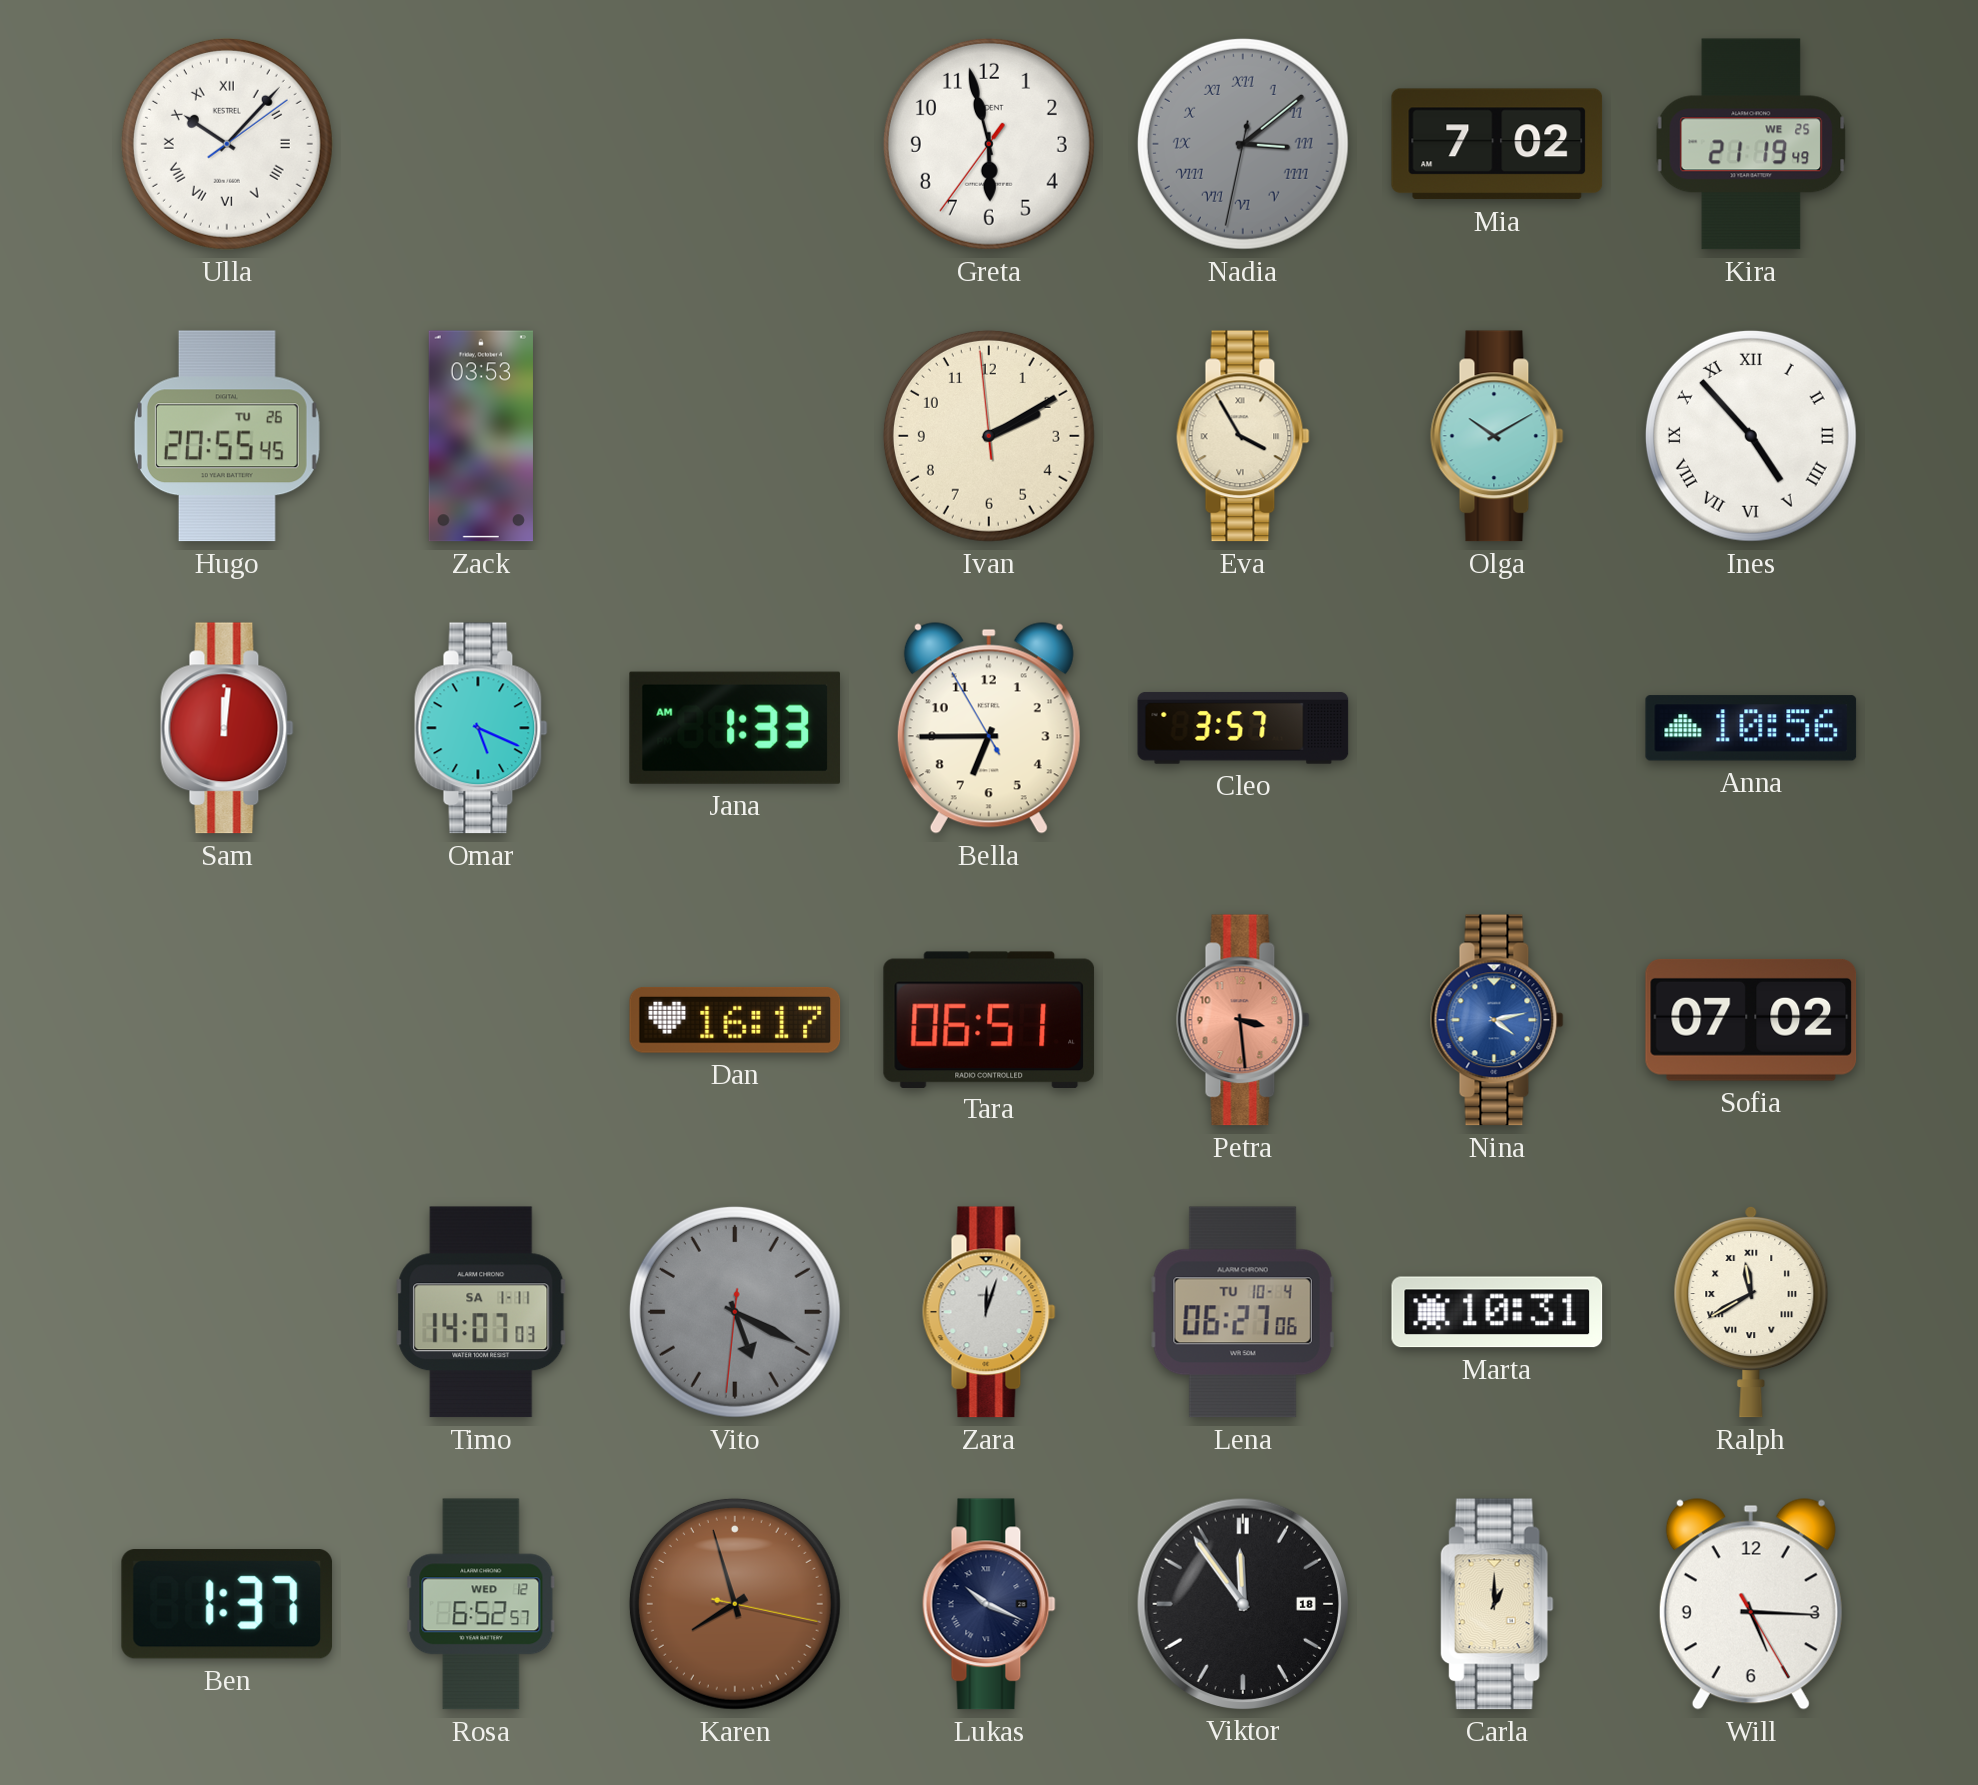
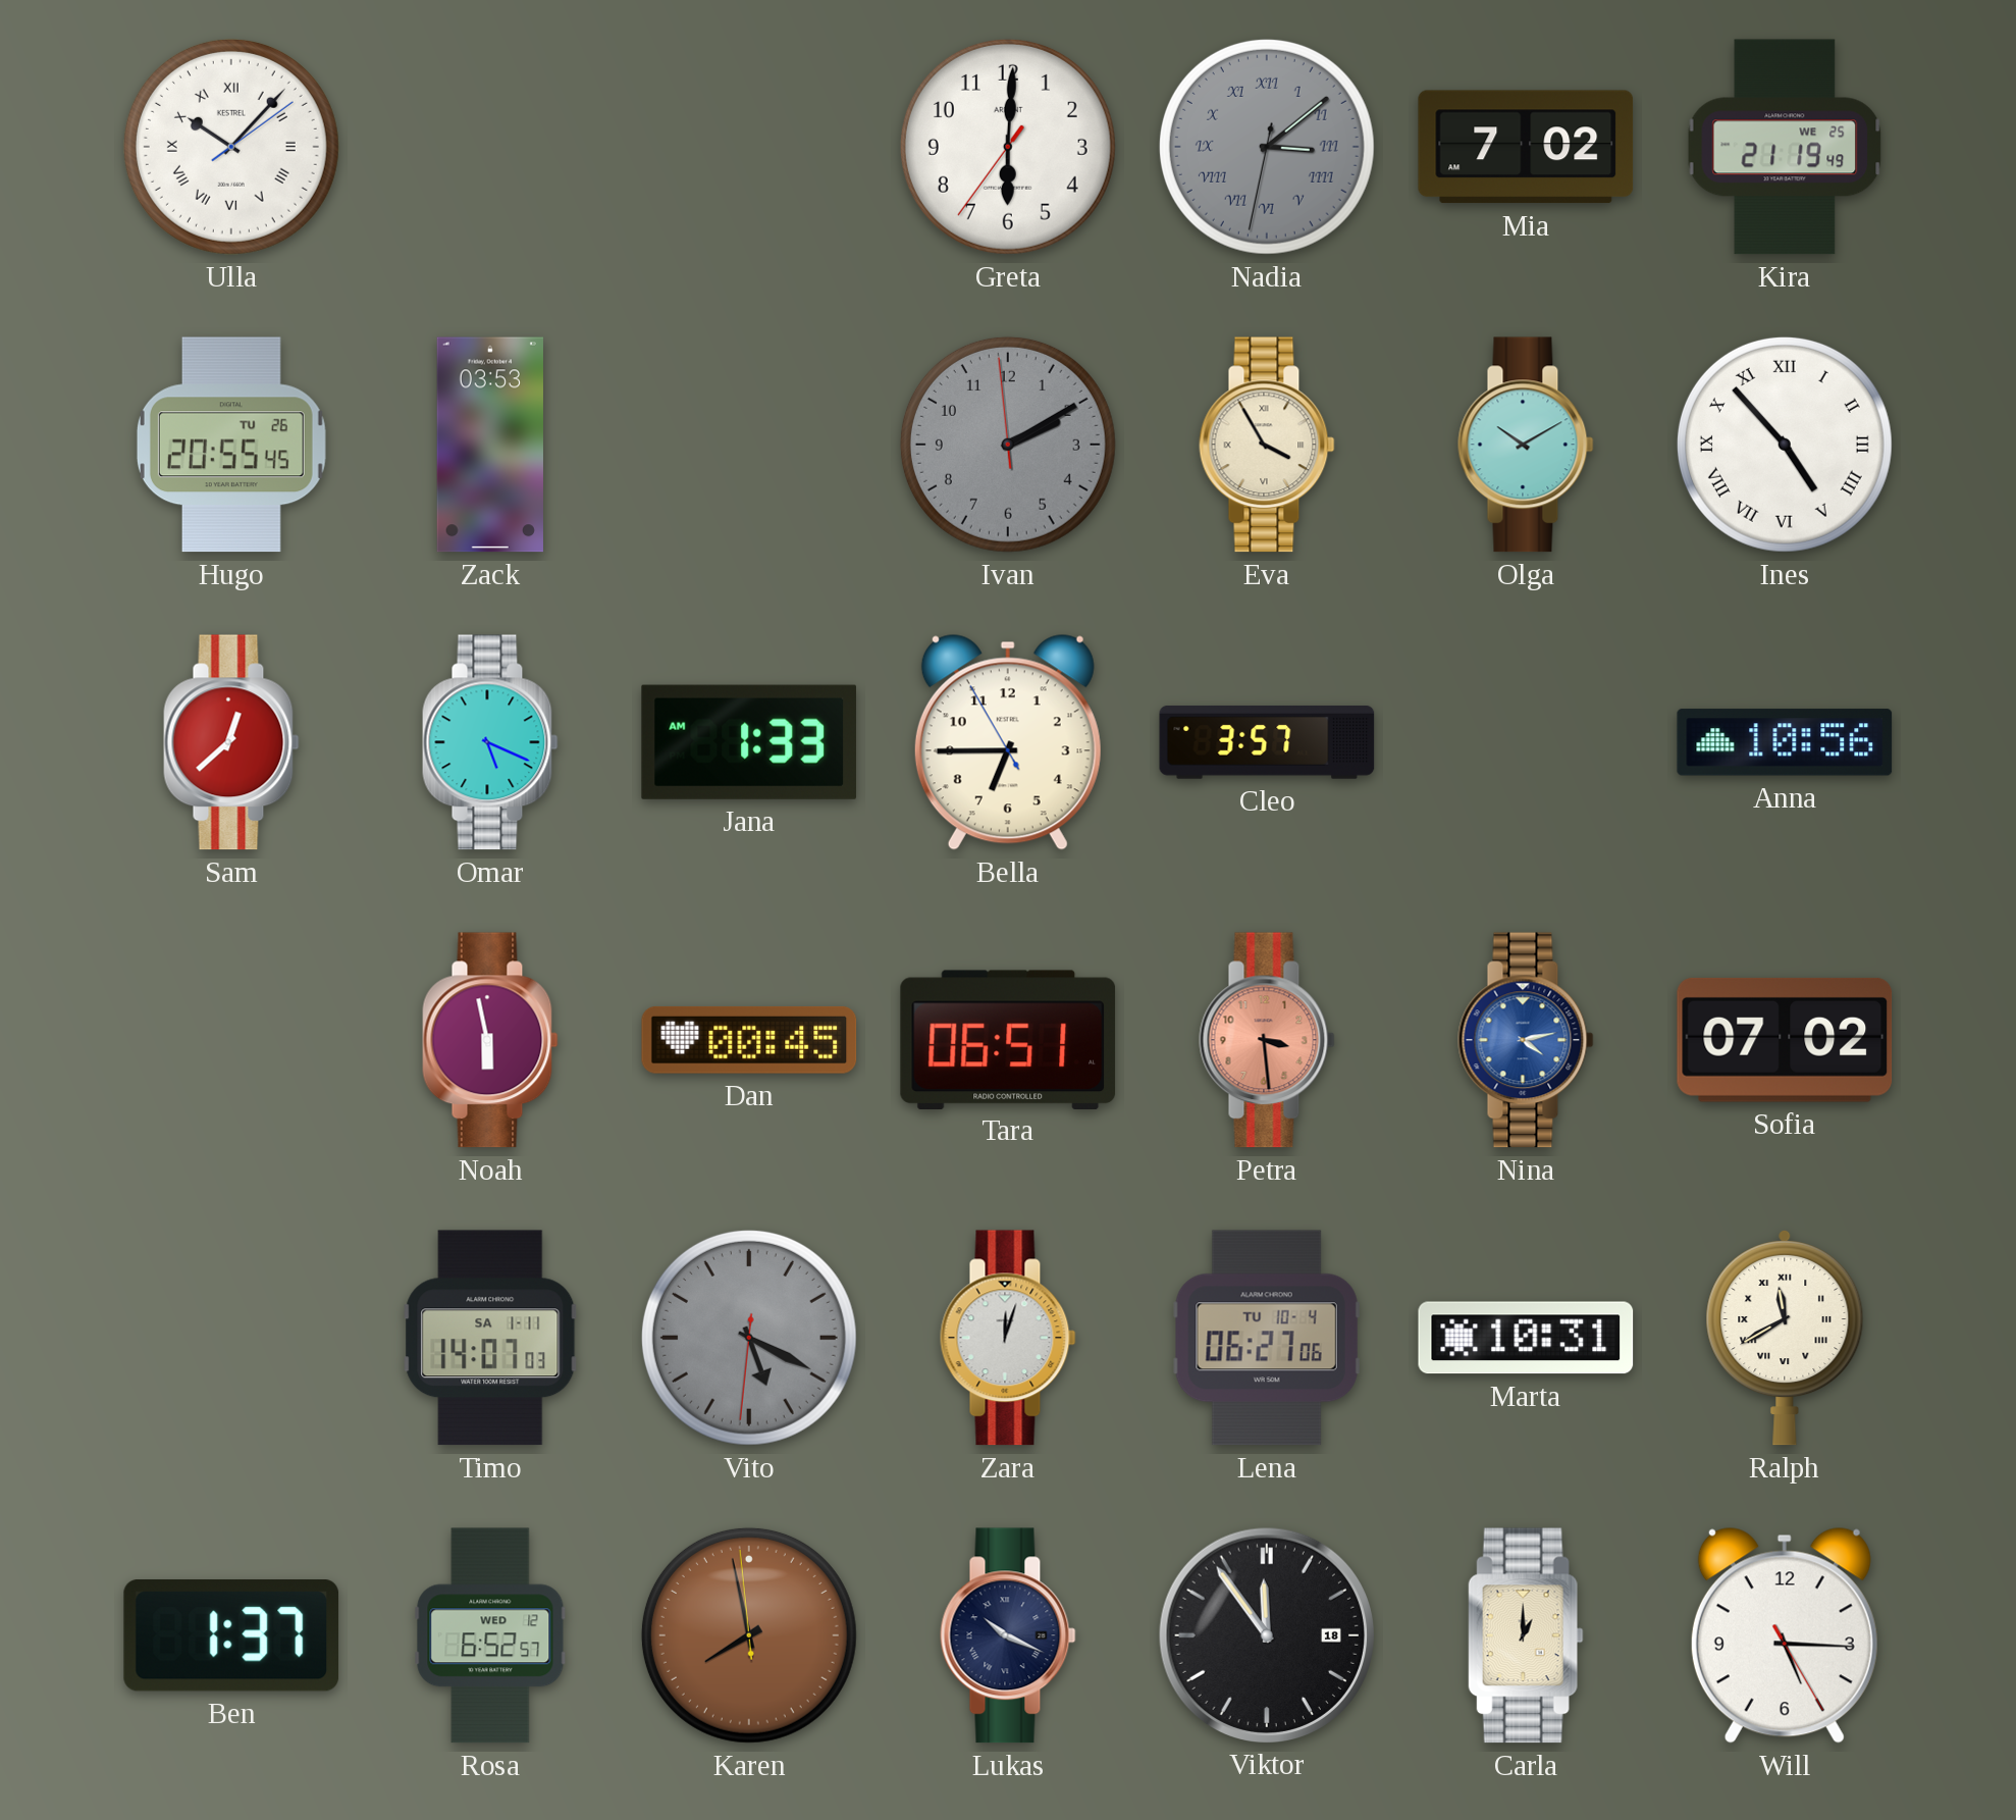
Greta: 5:57 -> 6:00
Ivan dial: cream -> grey
Sam: 12:01 -> 12:38
Noah: none -> 5:58
Dan: 16:17 -> 00:45
Karen: 7:57:17 -> 7:57:59
